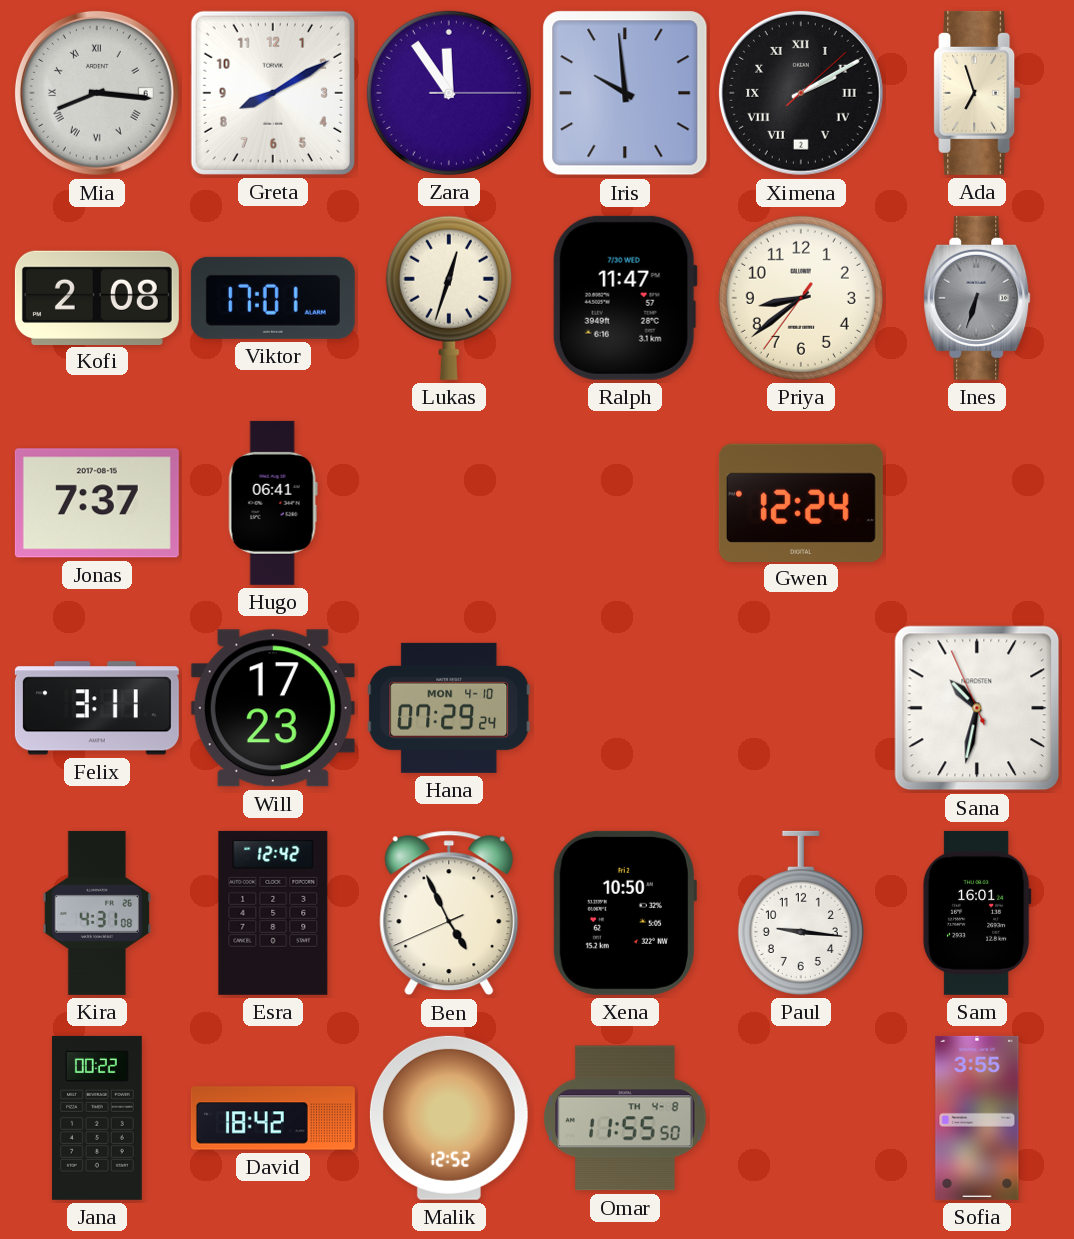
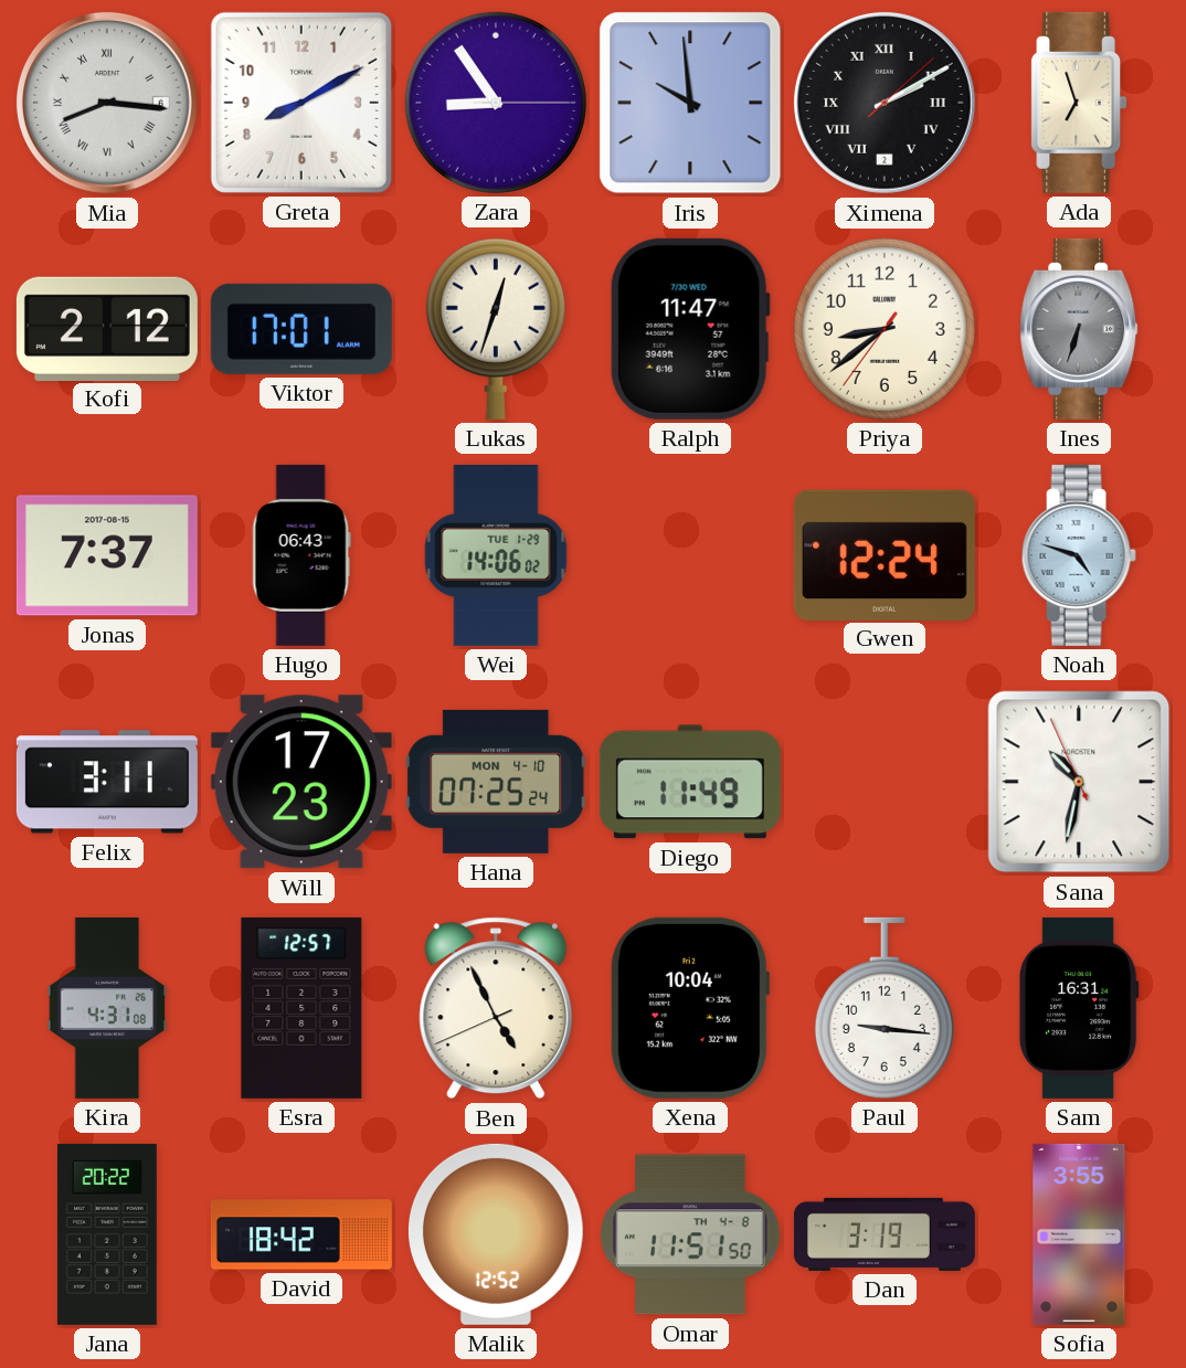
Zara: 11:54 -> 8:54
Kofi: 2:08 -> 2:12
Hugo: 06:41 -> 06:43
Wei: none -> 14:06
Noah: none -> 4:48
Hana: 07:29 -> 07:25
Diego: none -> 11:49
Esra: 12:42 -> 12:57
Xena: 10:50 -> 10:04
Sam: 16:01 -> 16:31
Jana: 00:22 -> 20:22
Omar: 11:55 -> 11:51
Dan: none -> 3:19
